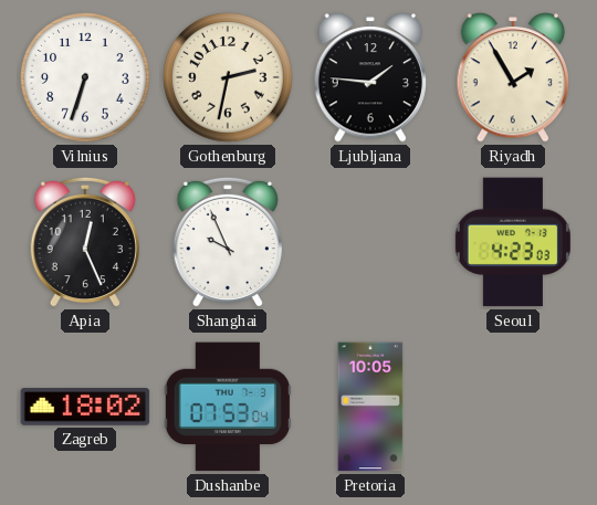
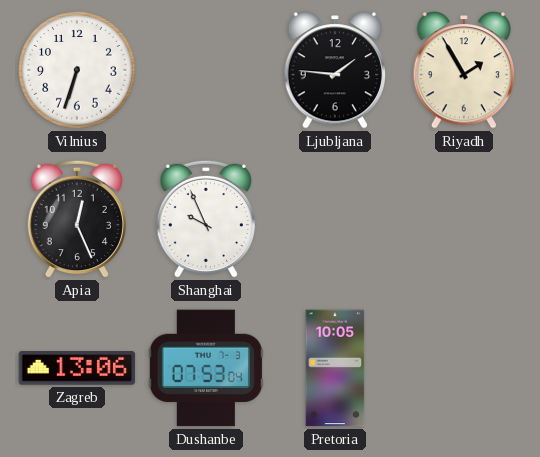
Gothenburg: 2:32 -> none
Seoul: 4:23 -> none
Zagreb: 18:02 -> 13:06
